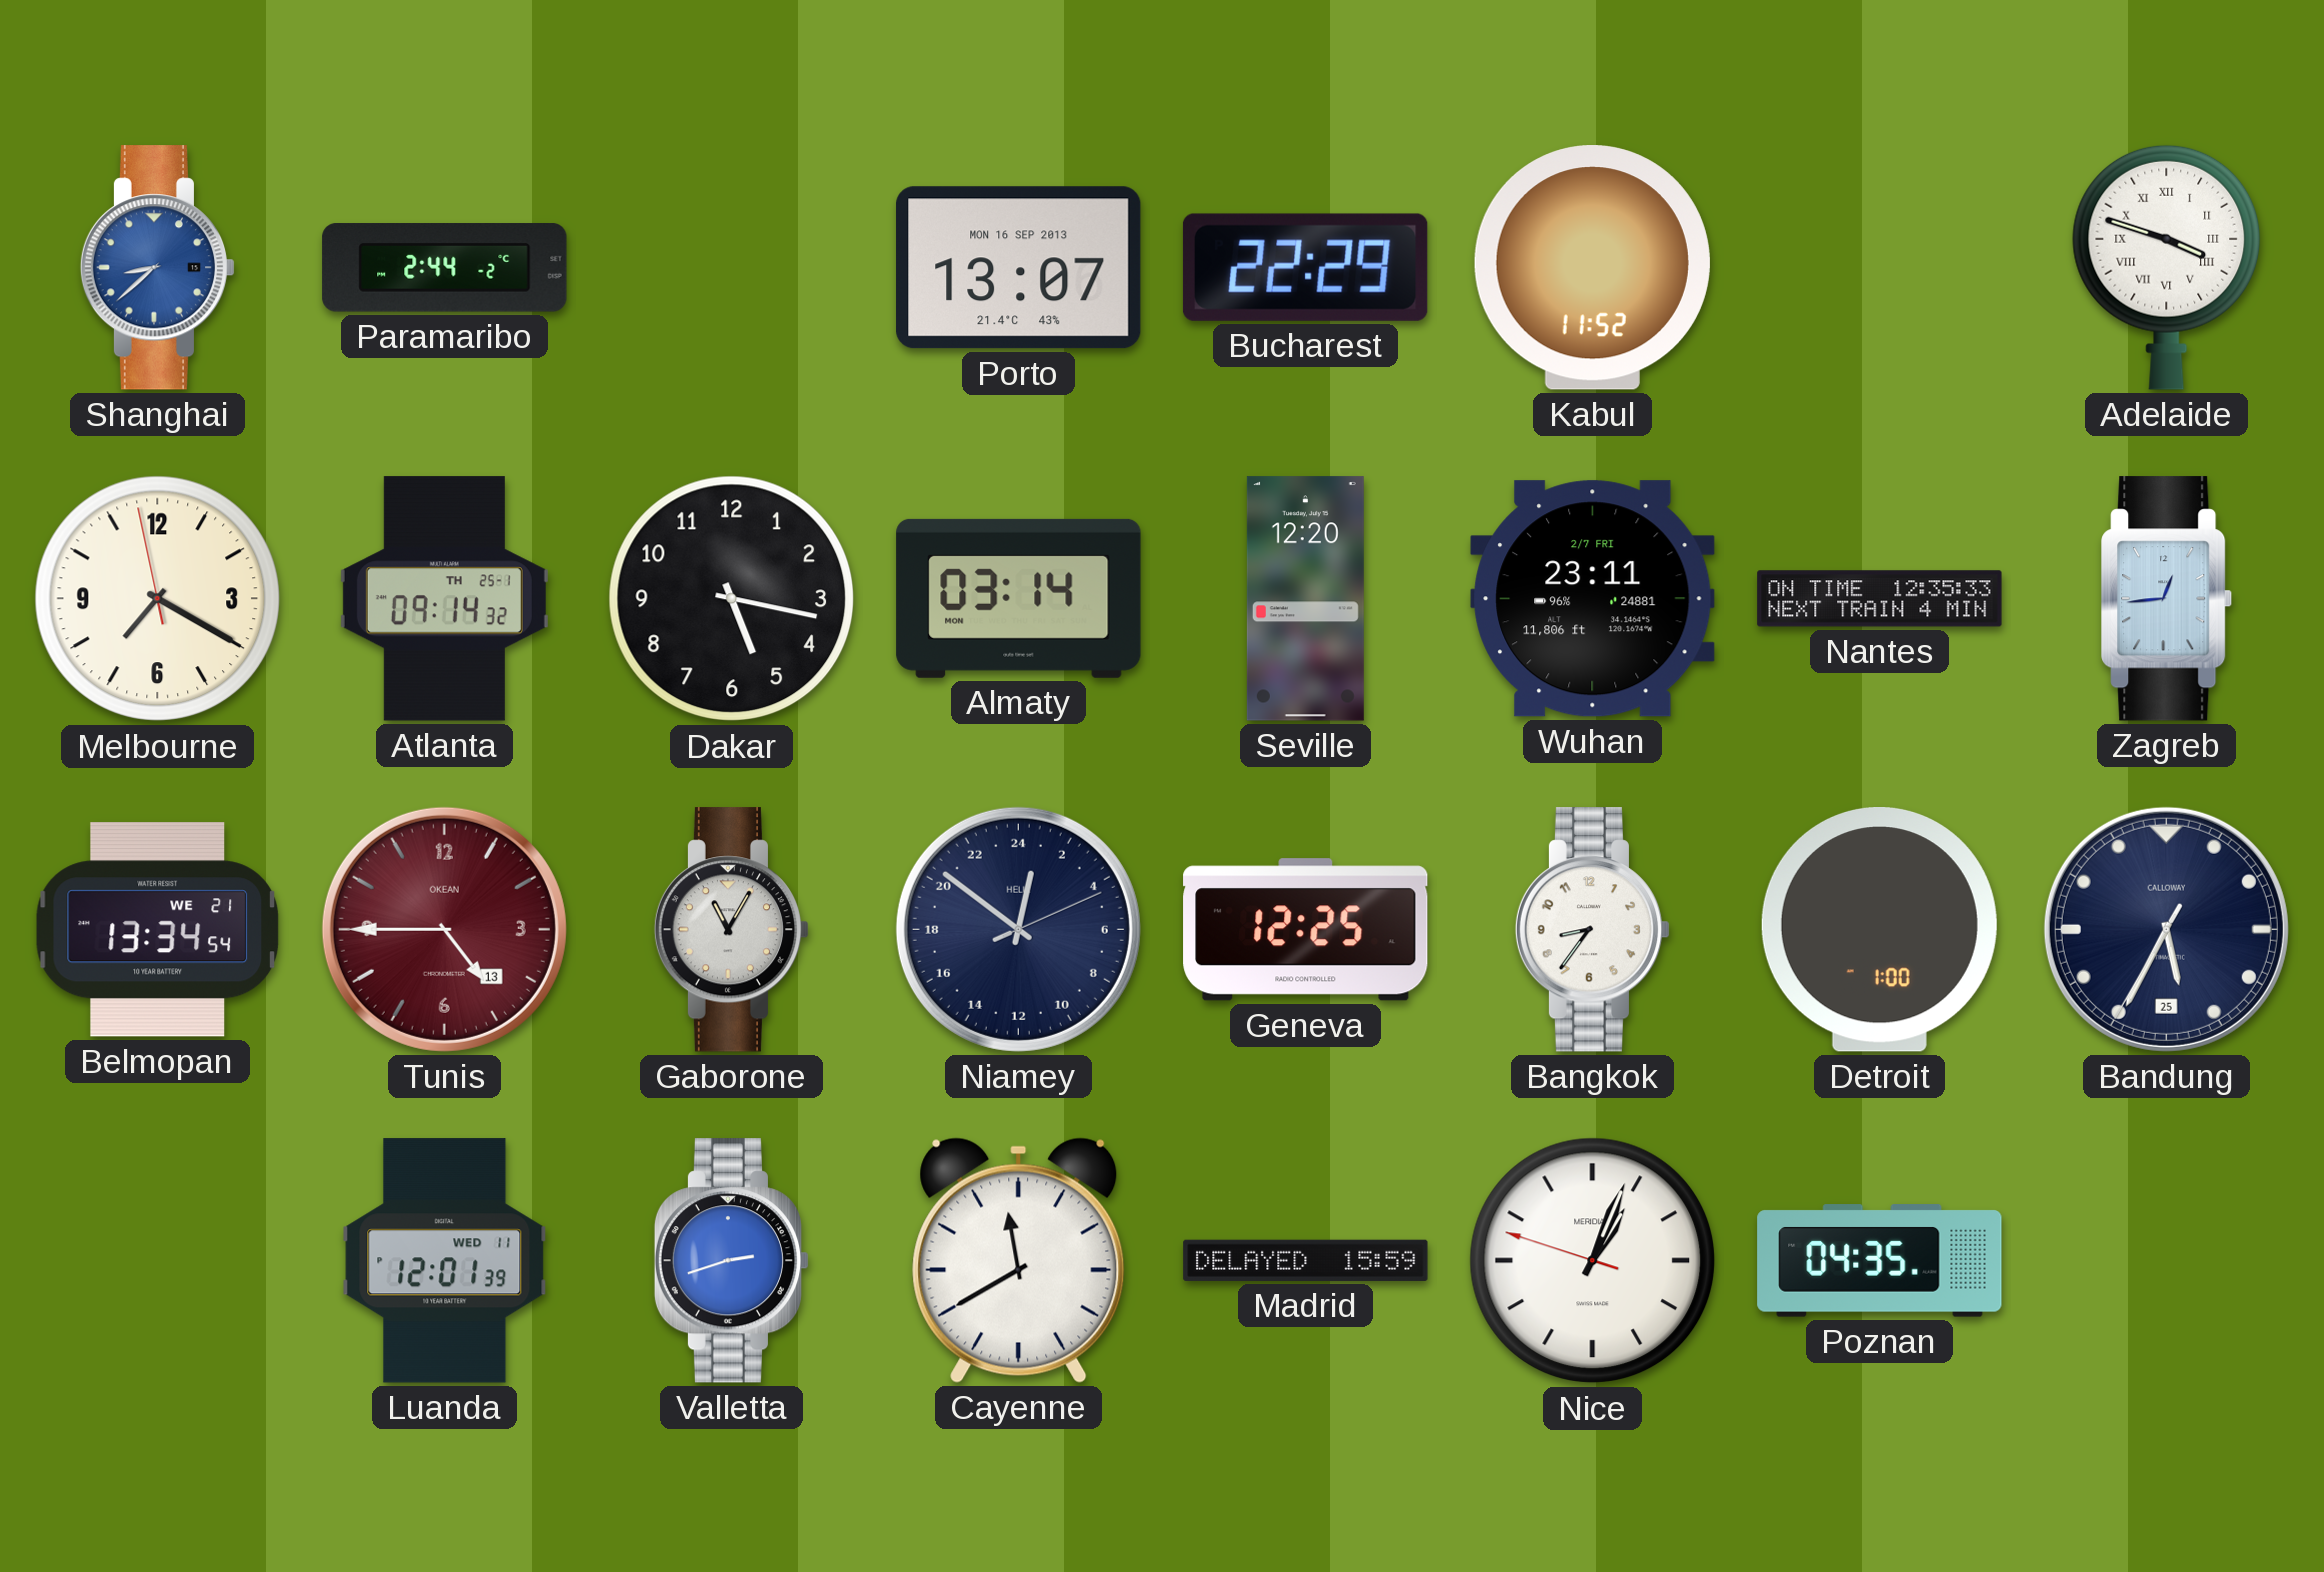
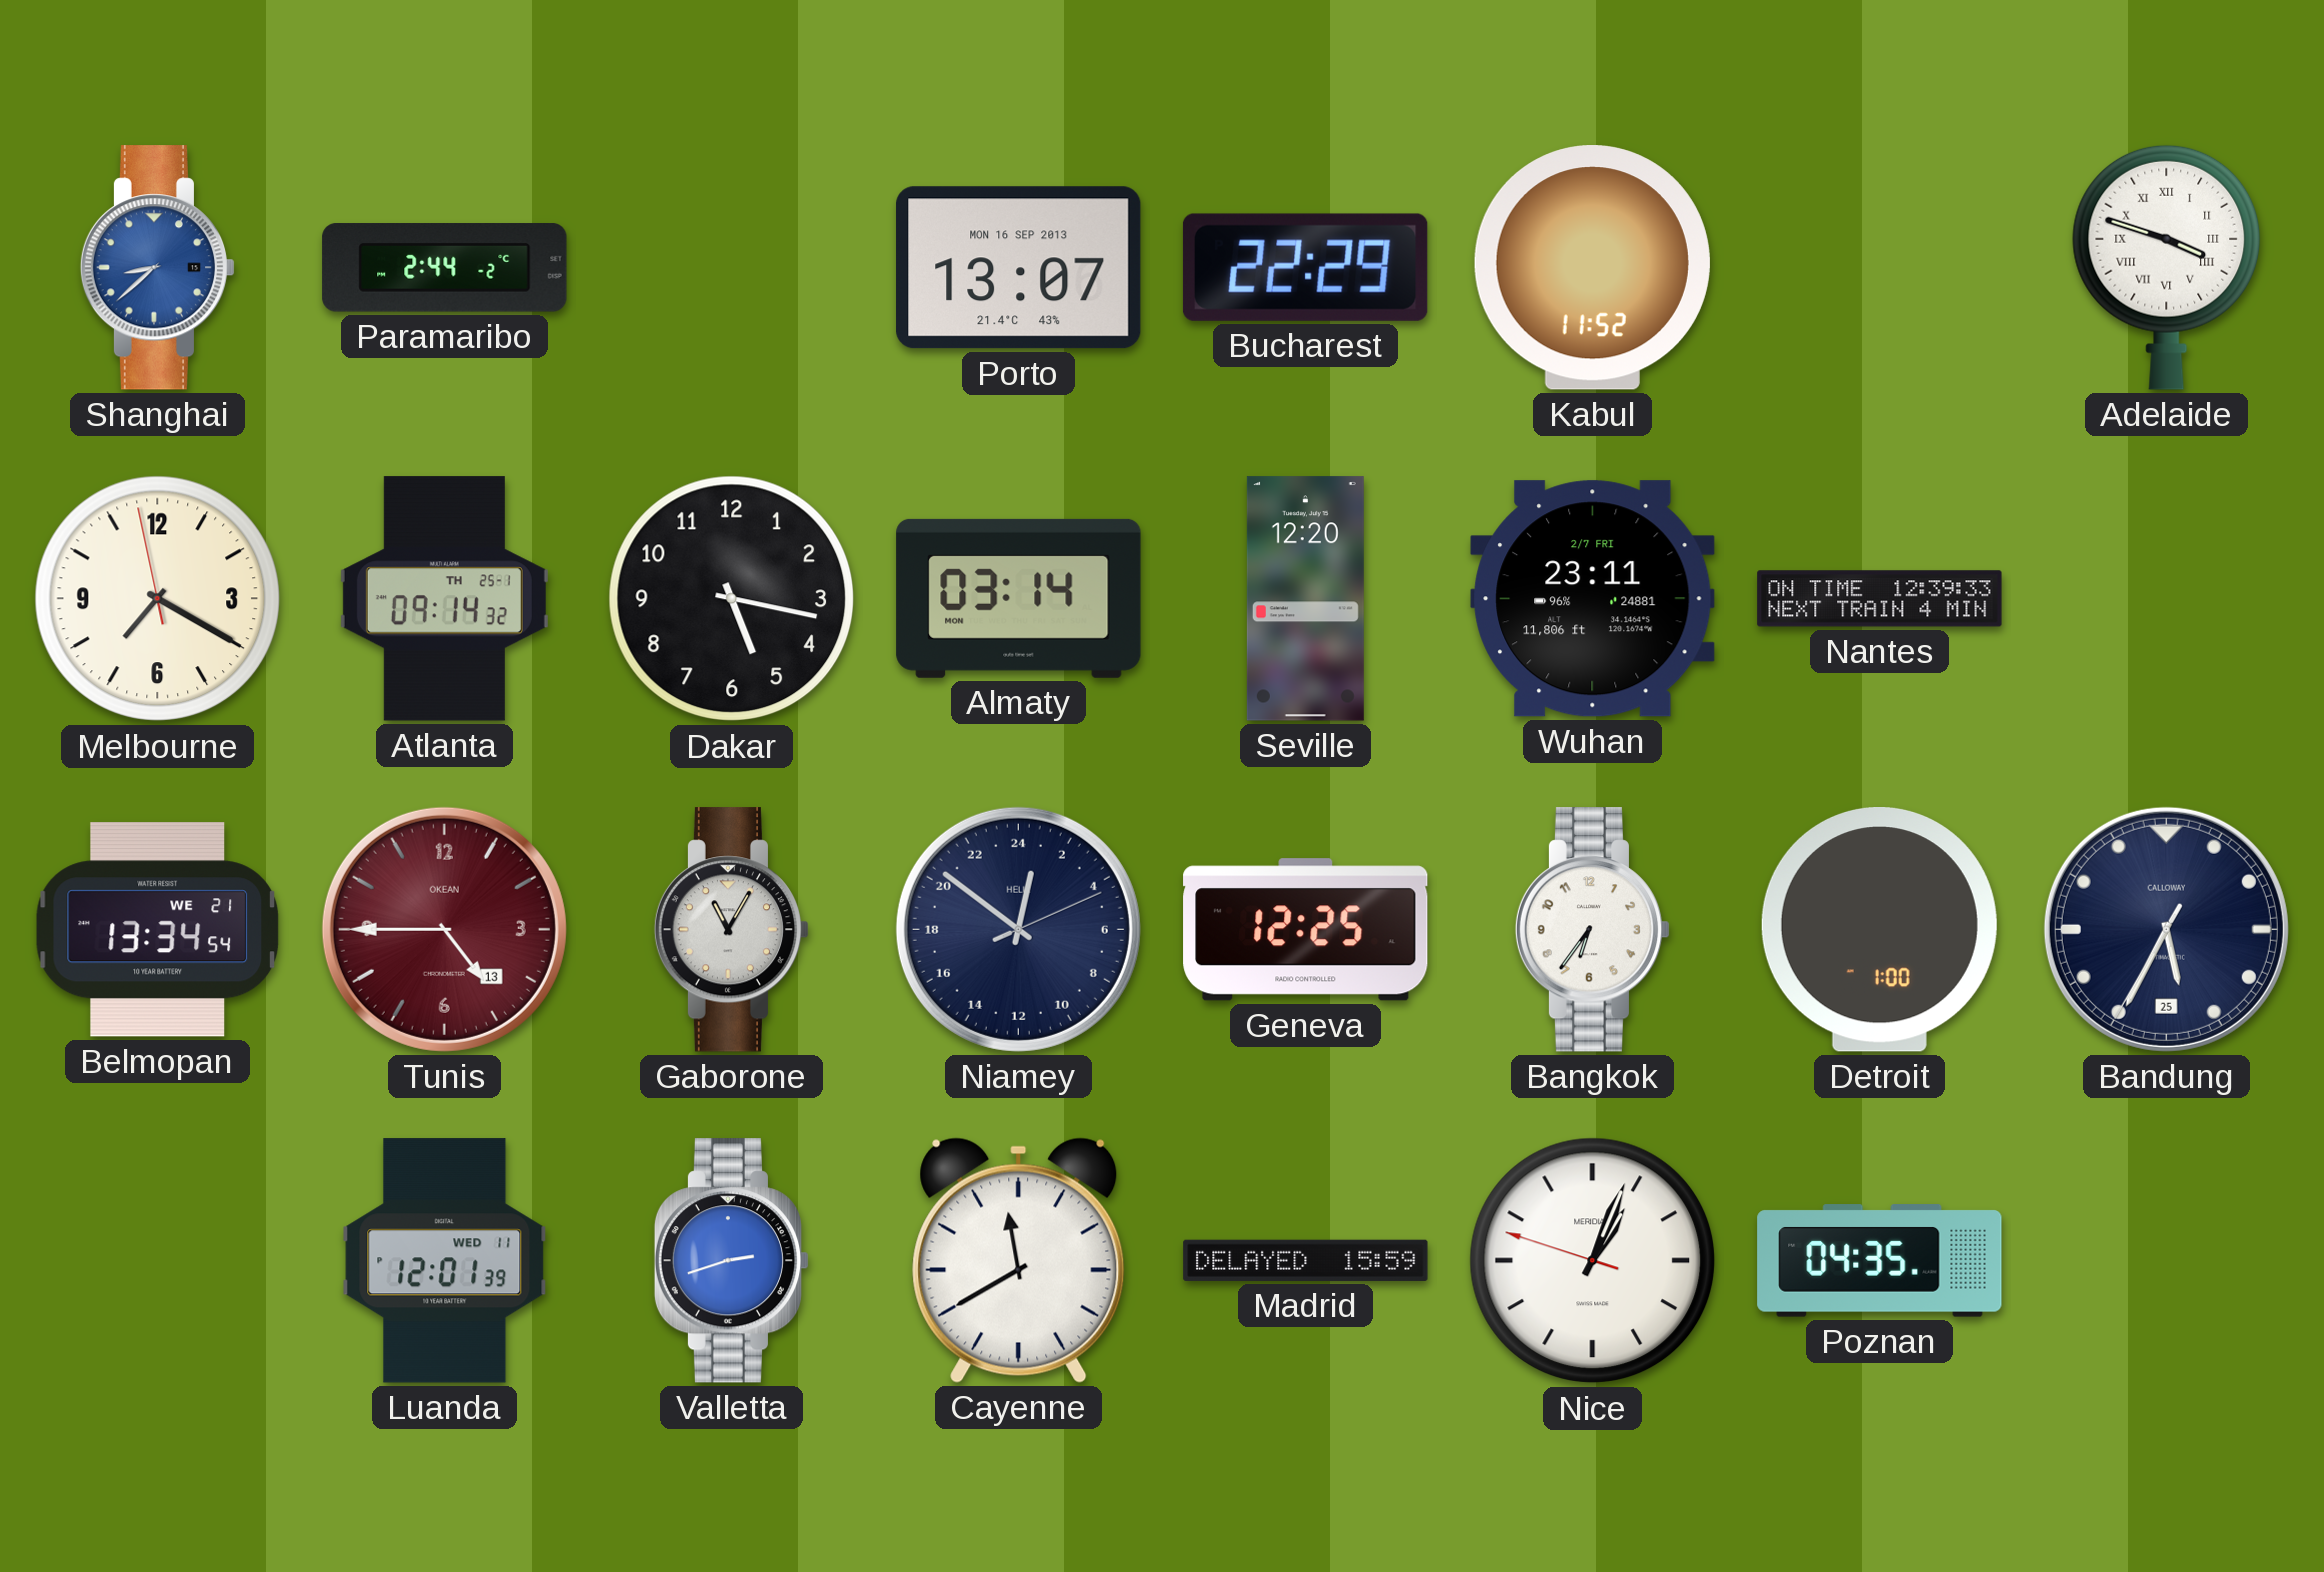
Nantes: 12:35 -> 12:39
Zagreb: 12:44 -> none
Bangkok: 8:36 -> 6:36
